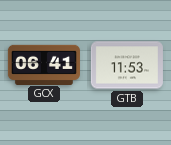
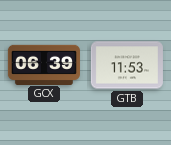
GCX: 06:41 -> 06:39
